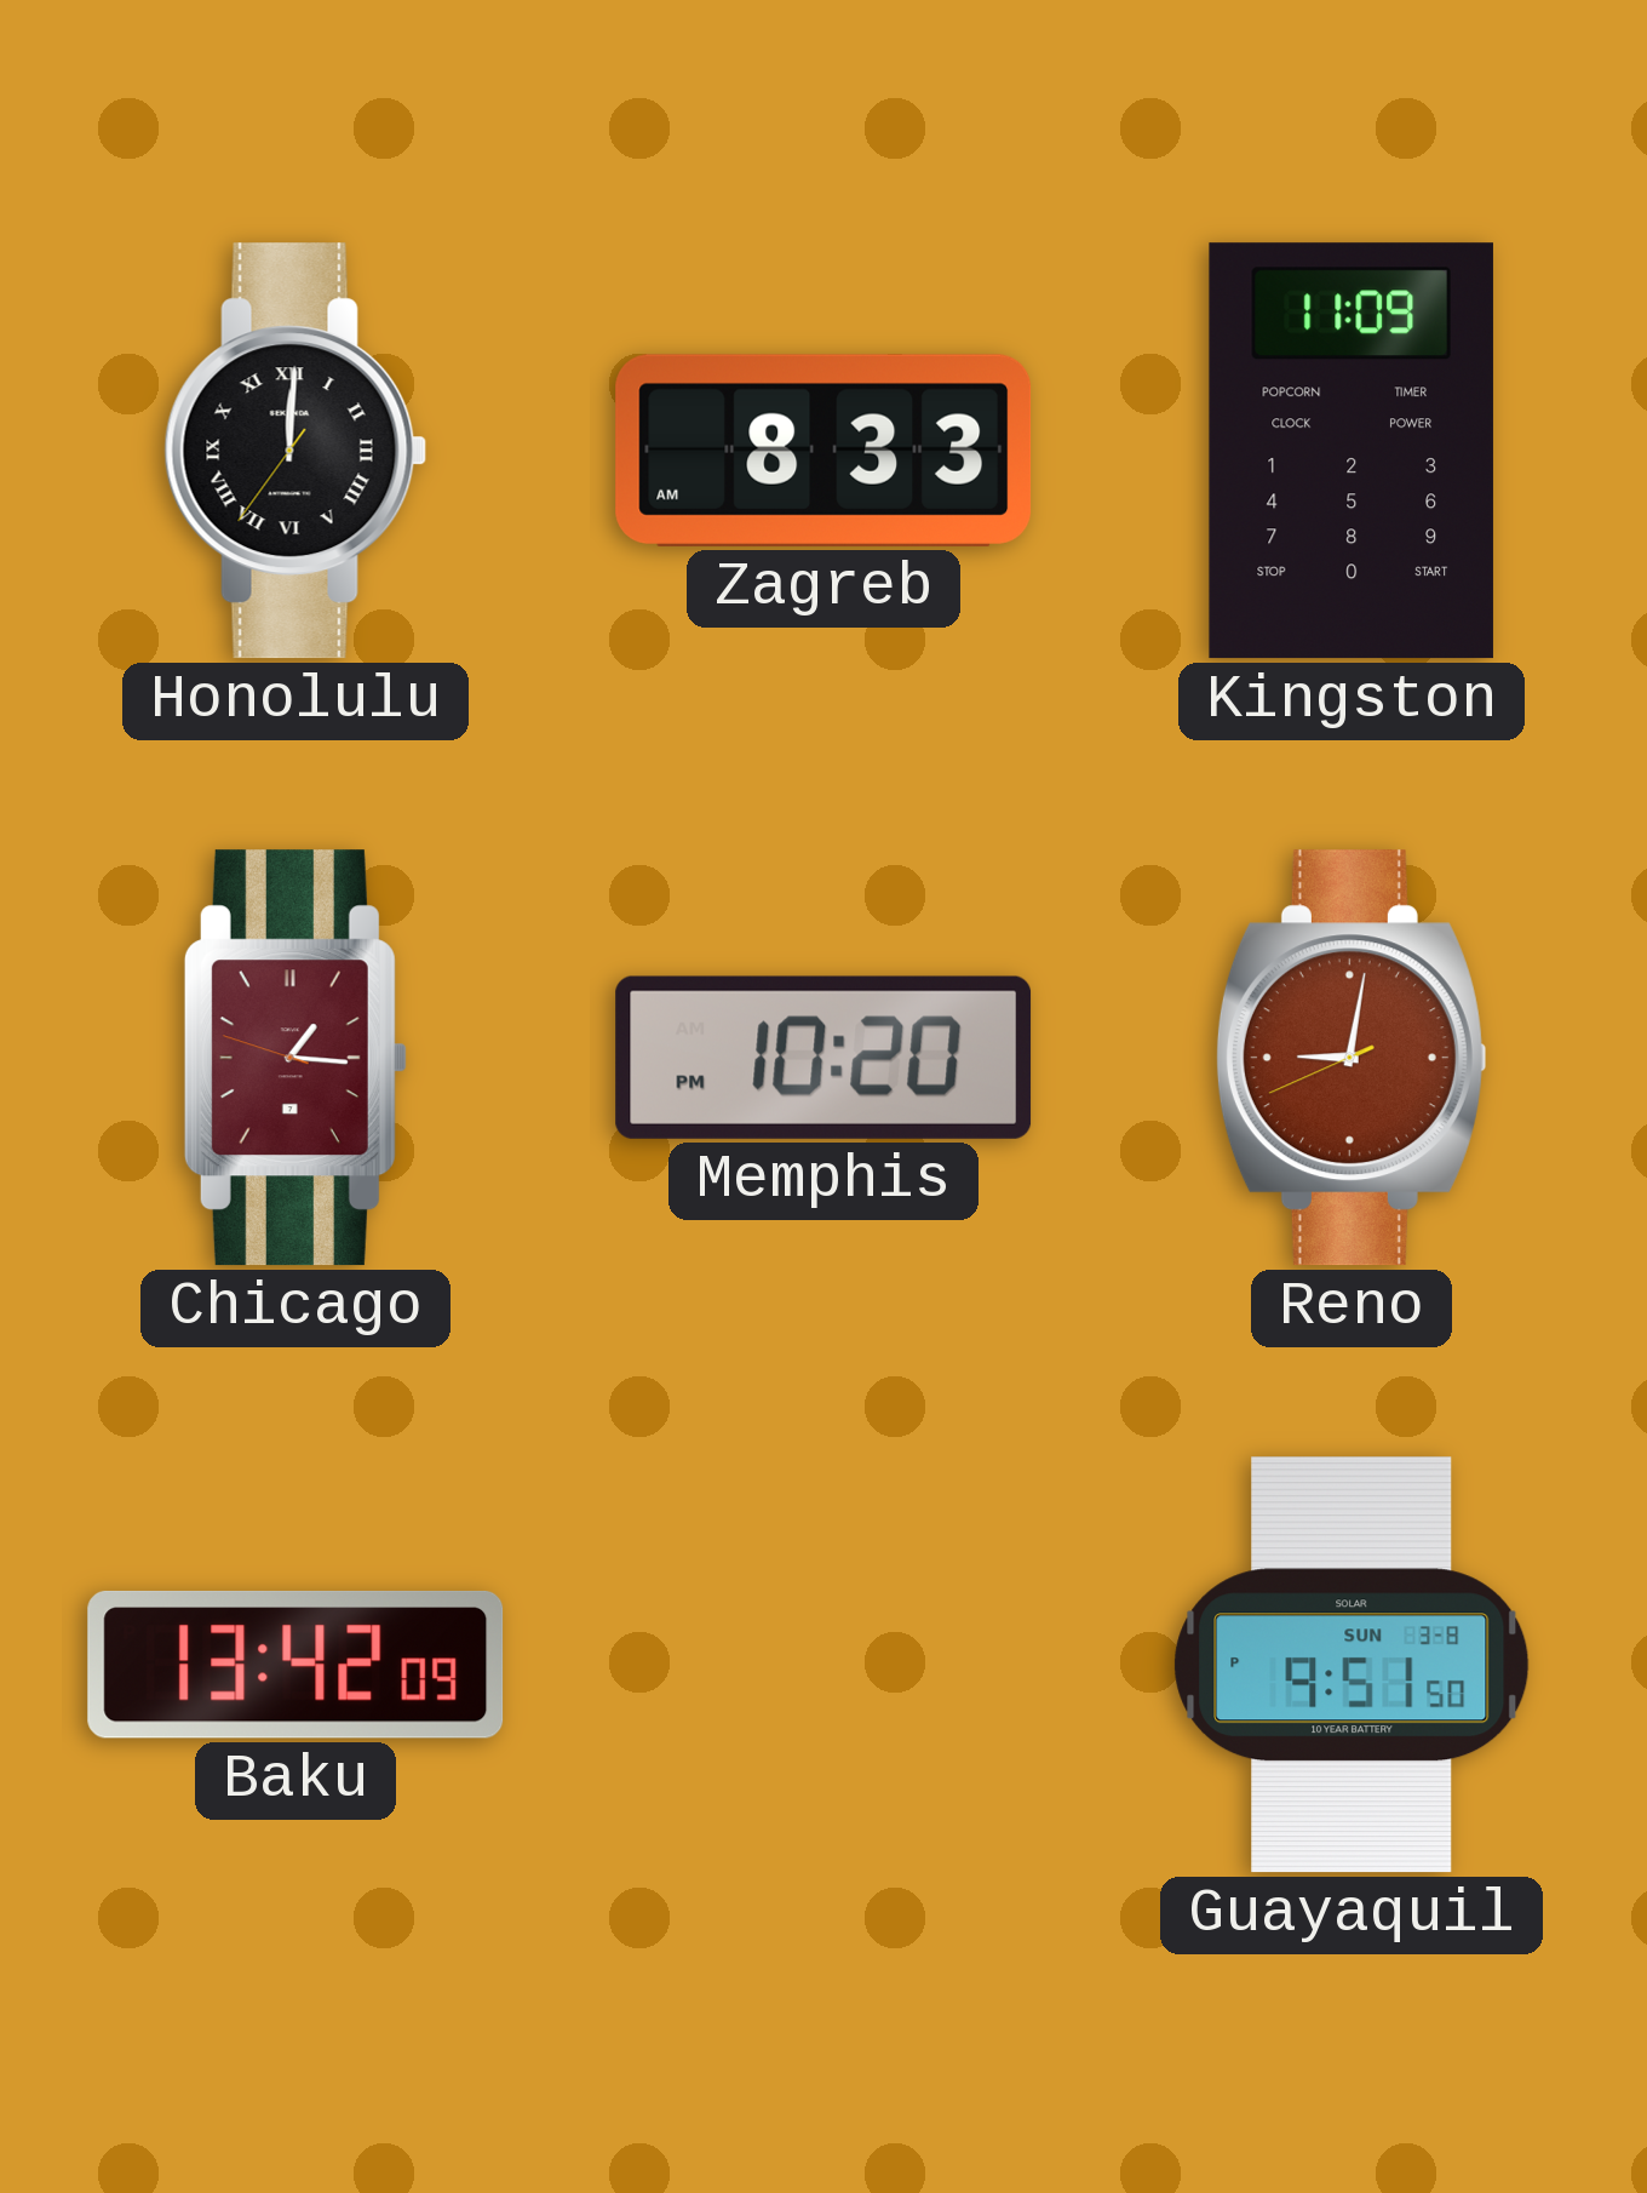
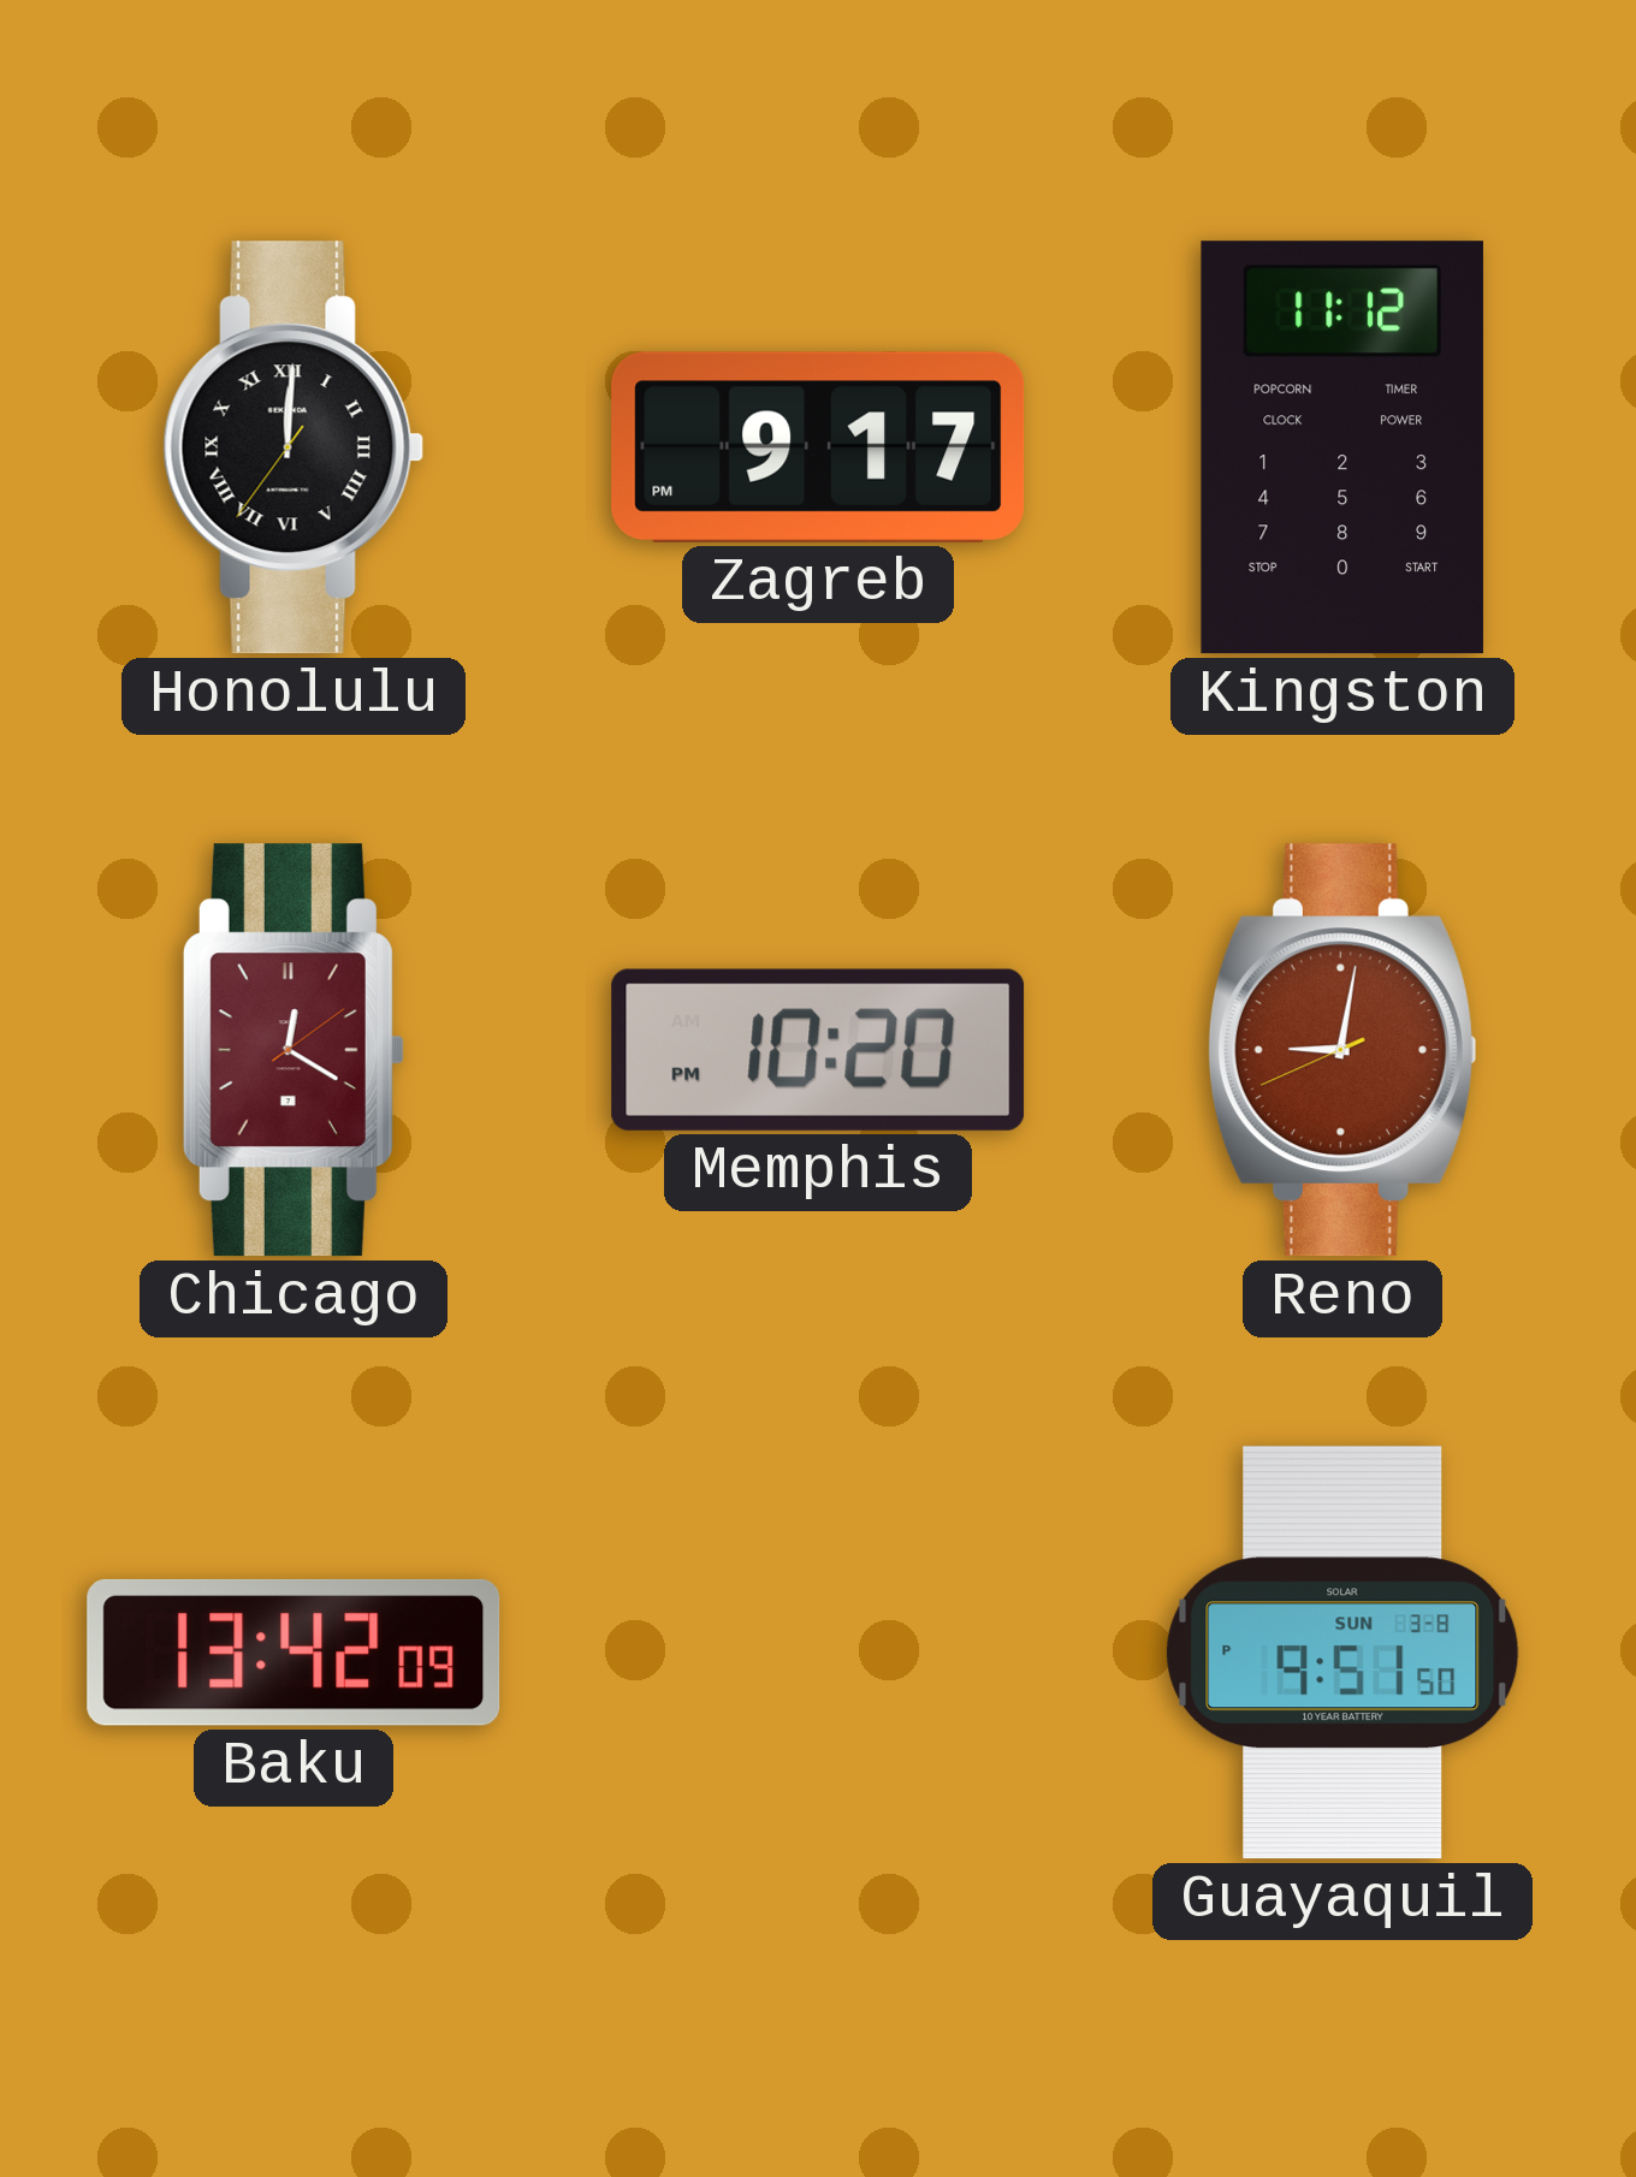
Zagreb: 8:33 -> 9:17
Kingston: 11:09 -> 11:12
Chicago: 1:15 -> 12:20
